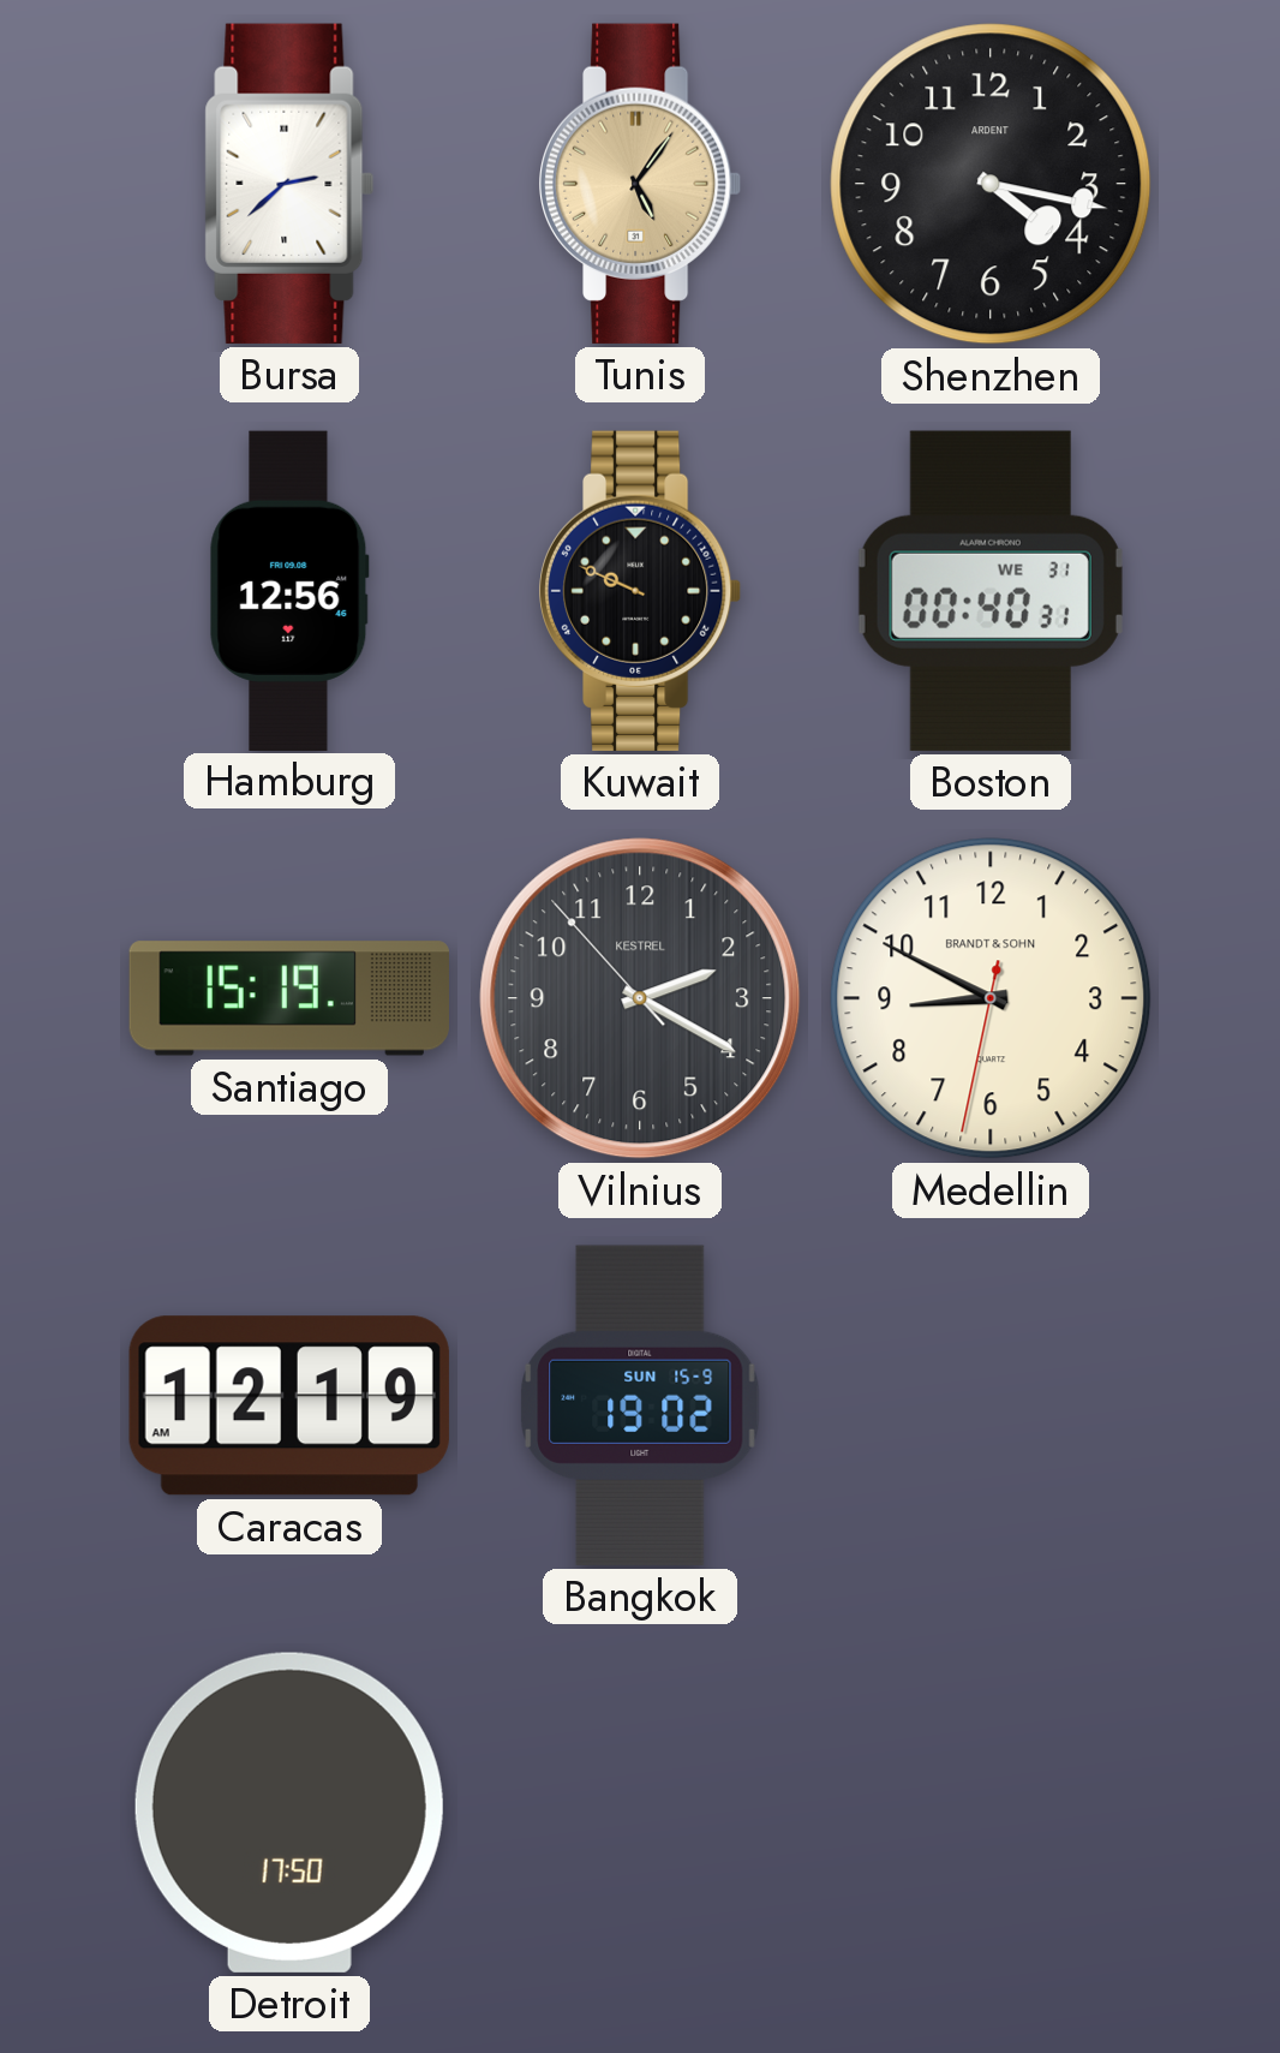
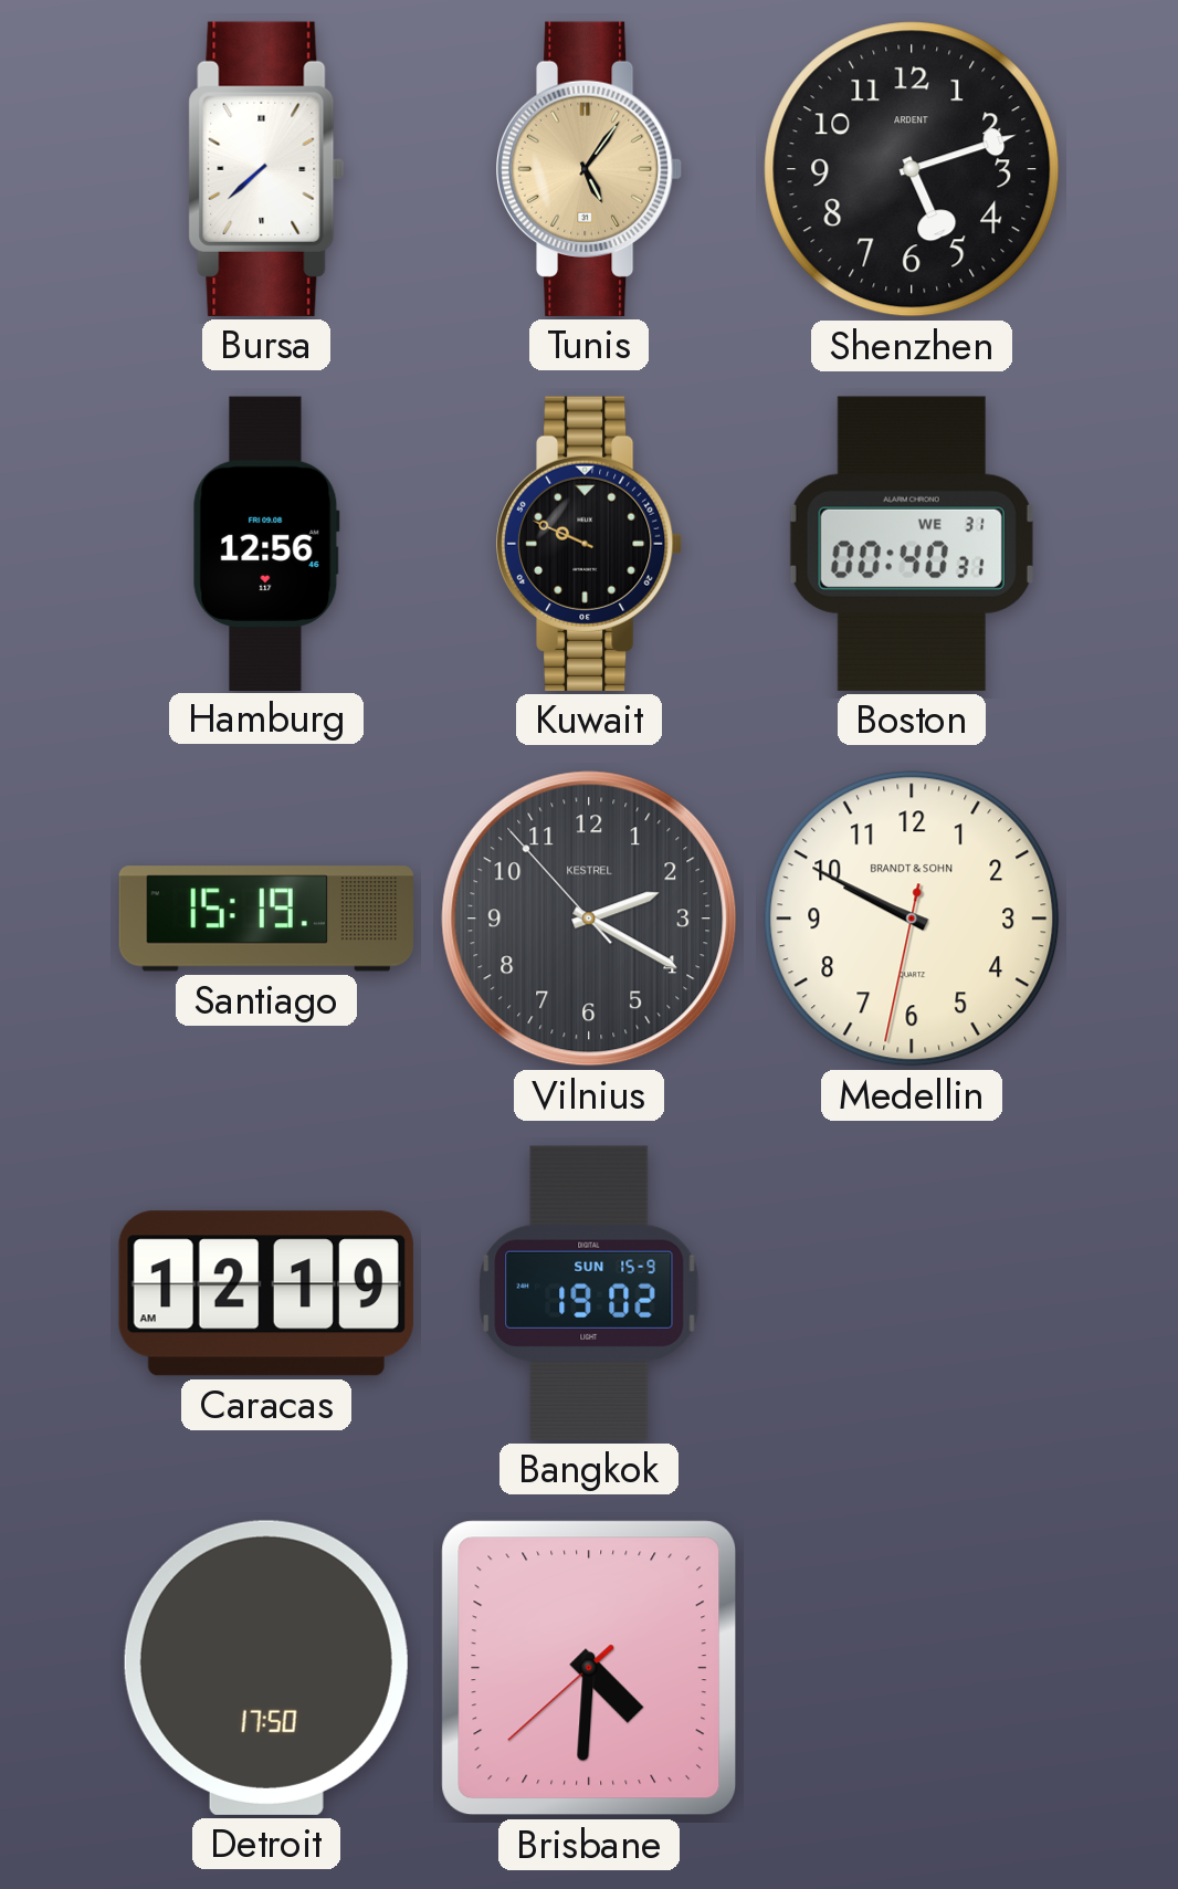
Bursa: 2:38 -> 7:38
Shenzhen: 4:17 -> 5:12
Medellin: 8:49 -> 9:49
Brisbane: none -> 4:30
